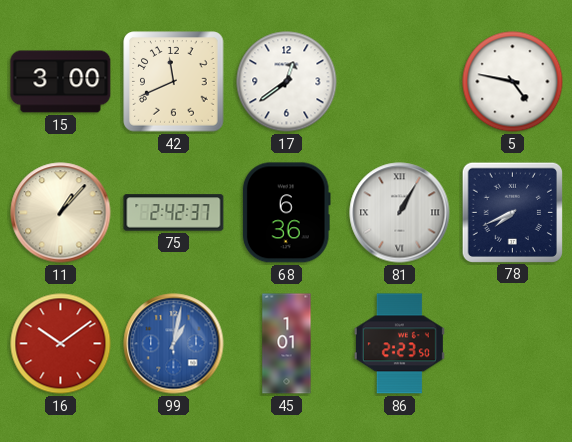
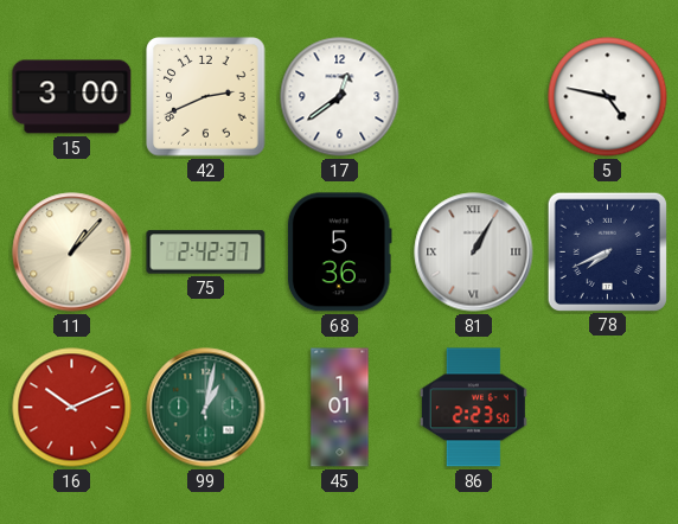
42: 11:41 -> 2:41
68: 6:36 -> 5:36
16: 10:09 -> 10:11
99 dial: blue -> green
